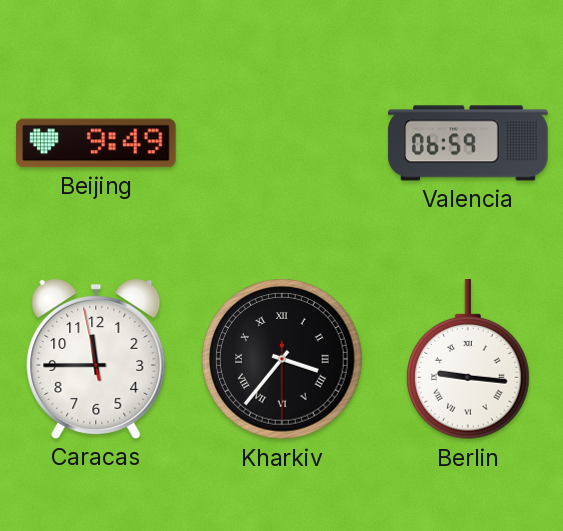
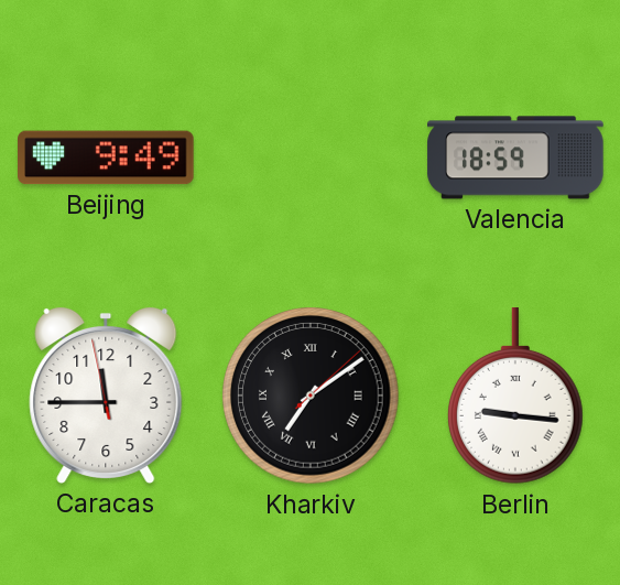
Valencia: 06:59 -> 18:59
Kharkiv: 3:36 -> 7:09
